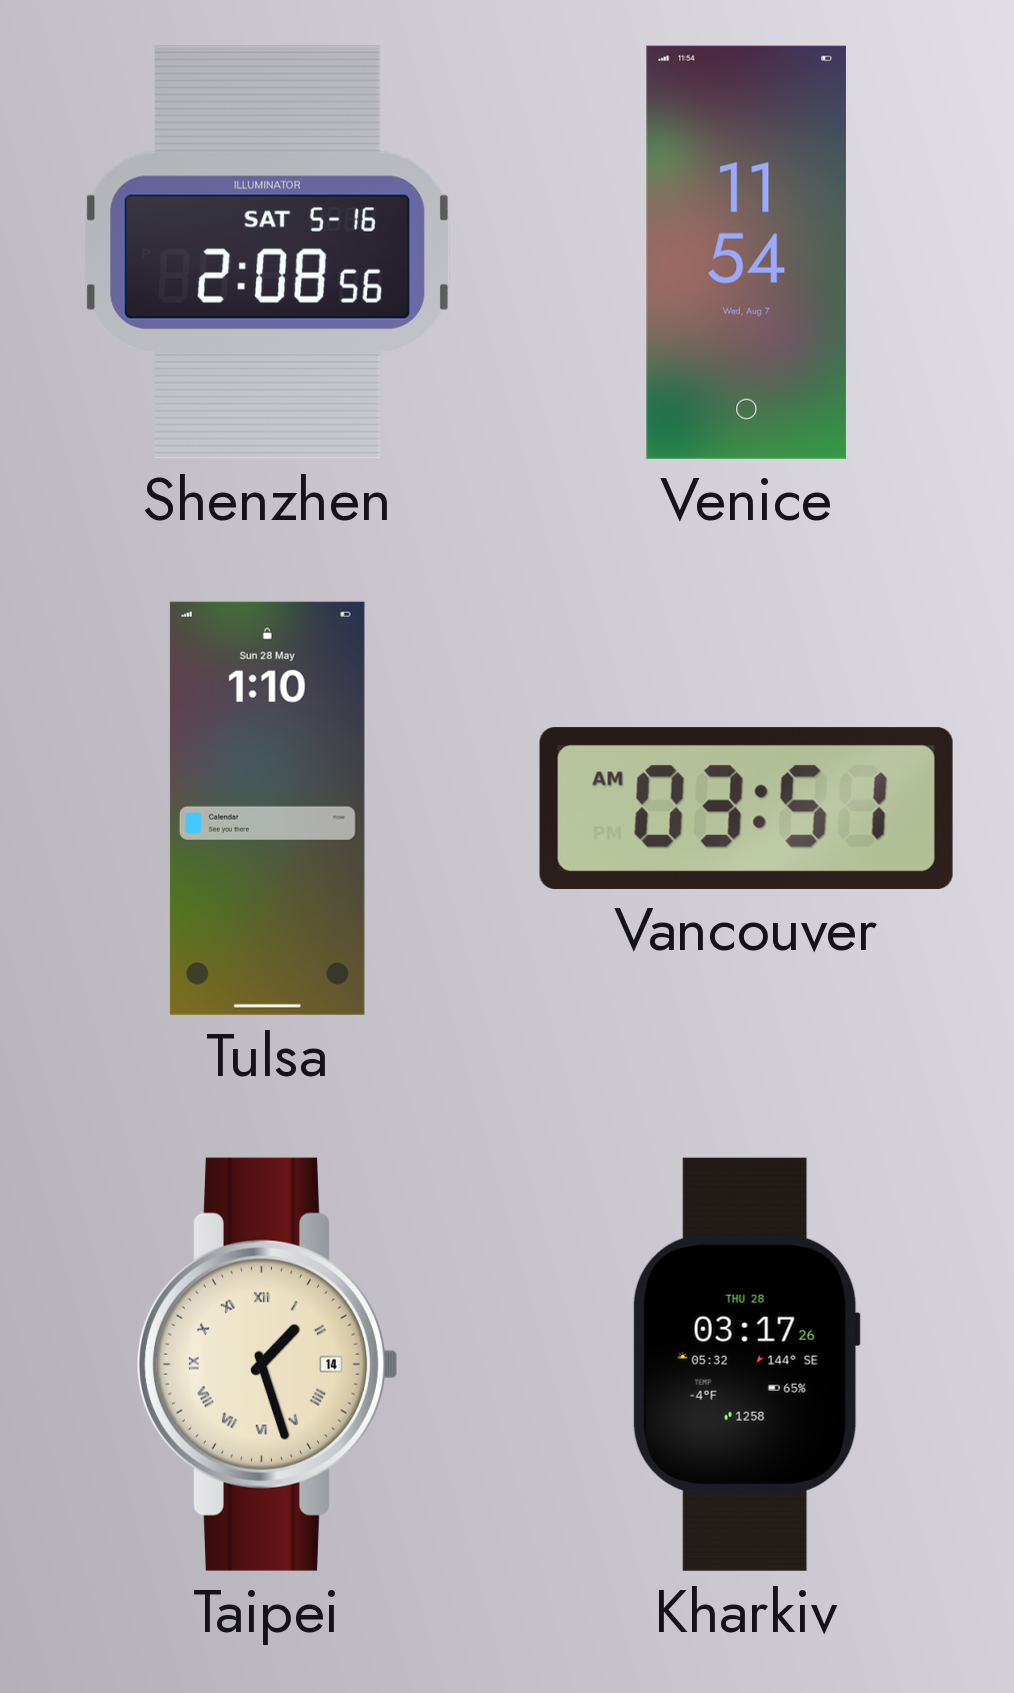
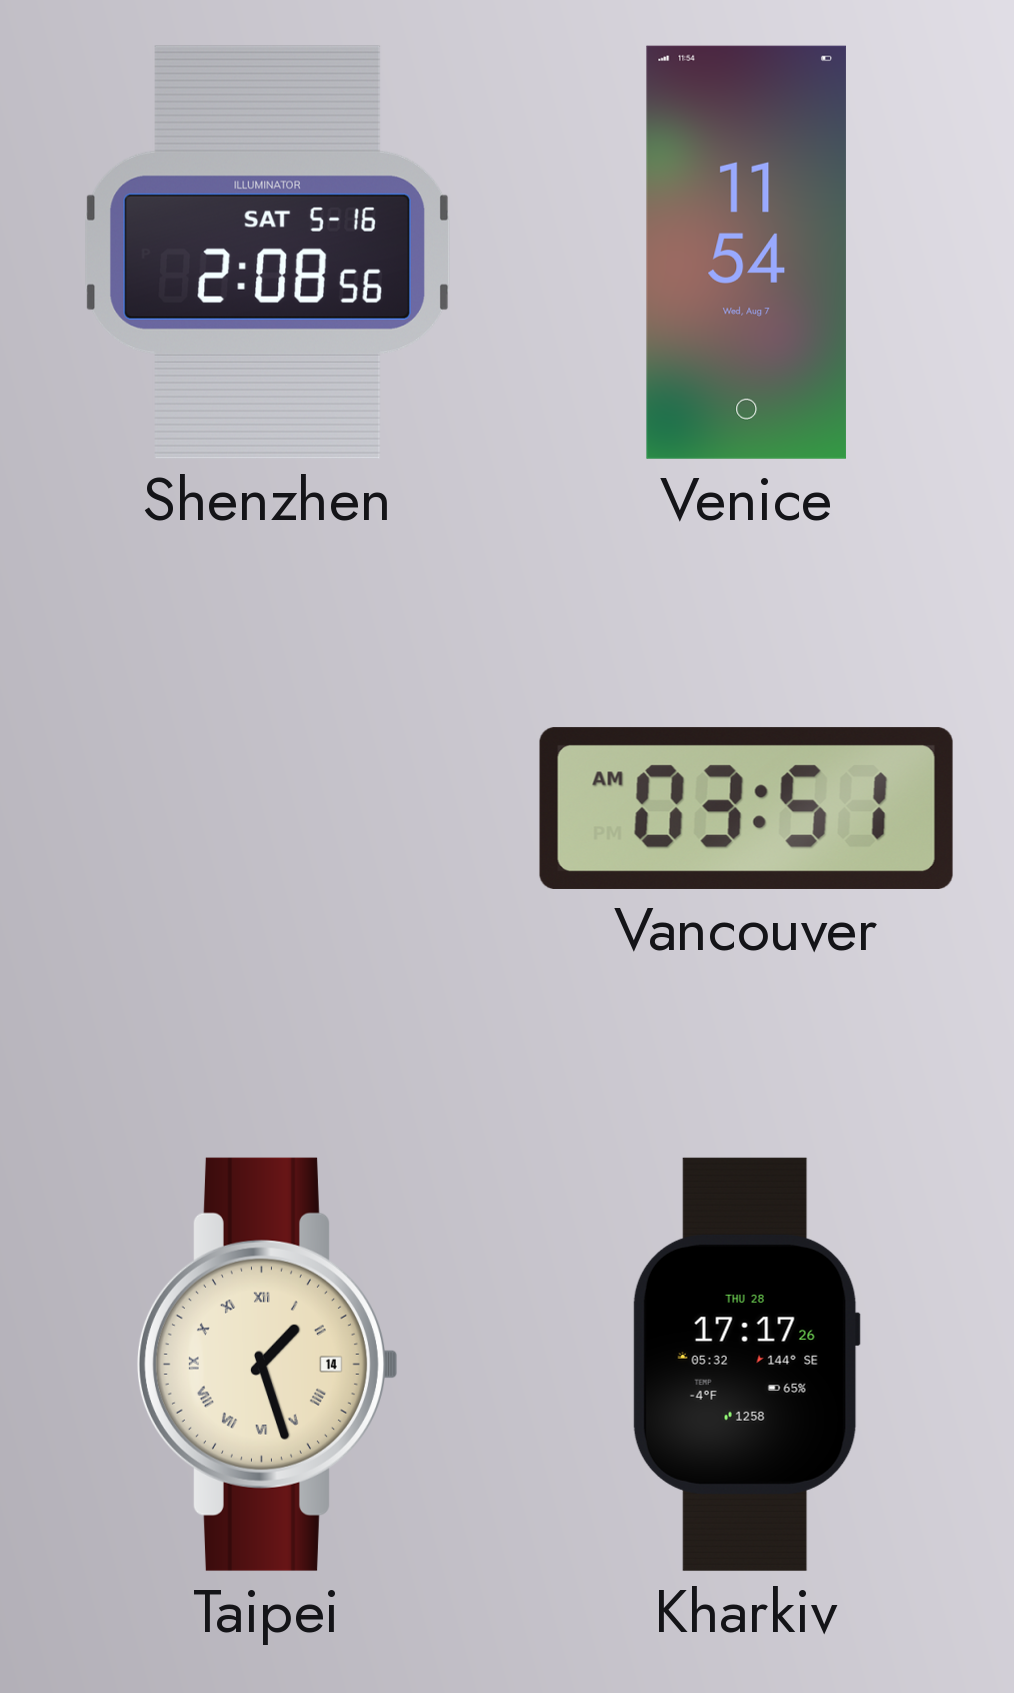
Tulsa: 1:10 -> none
Kharkiv: 03:17 -> 17:17
